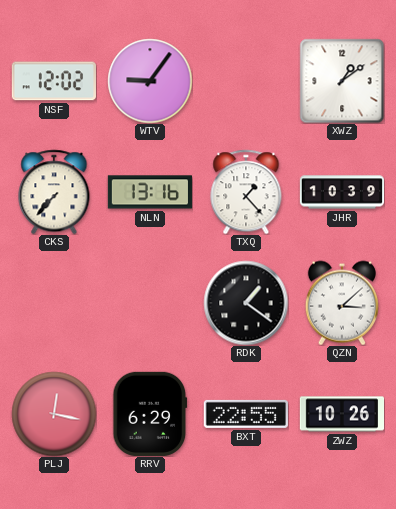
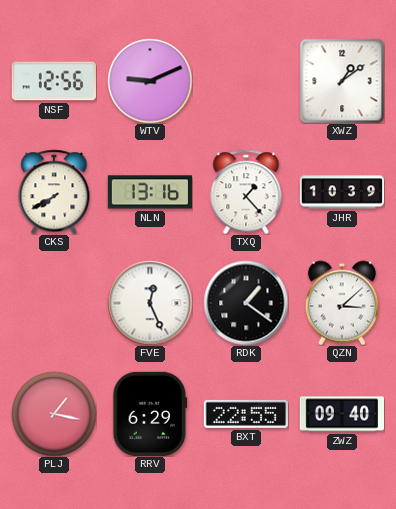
NSF: 12:02 -> 12:56
WTV: 9:06 -> 9:11
CKS: 7:37 -> 7:40
FVE: none -> 12:26
PLJ: 12:17 -> 1:17
ZWZ: 10:26 -> 09:40
